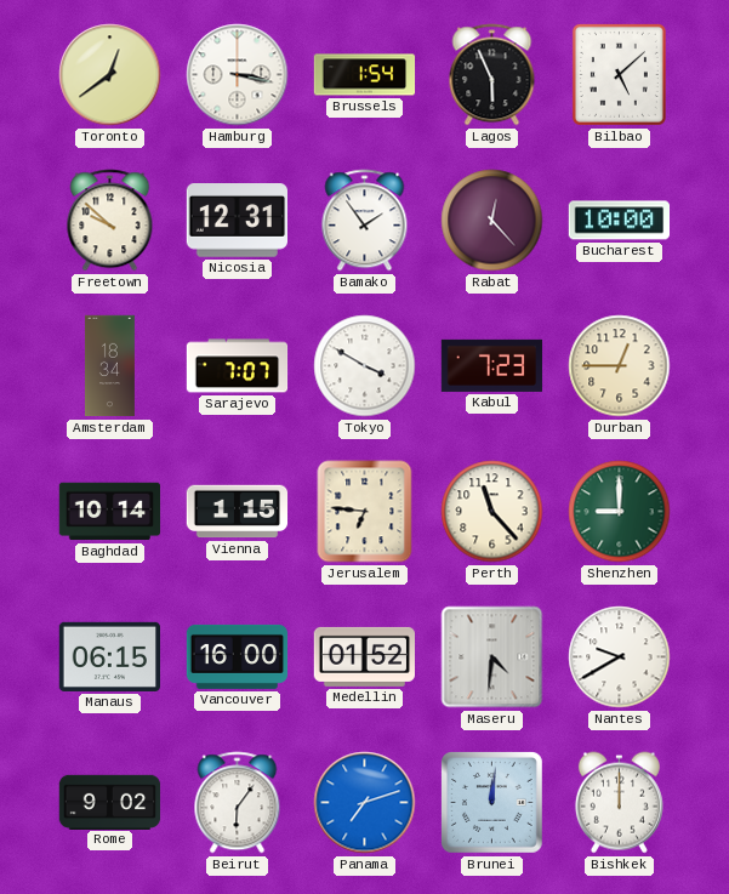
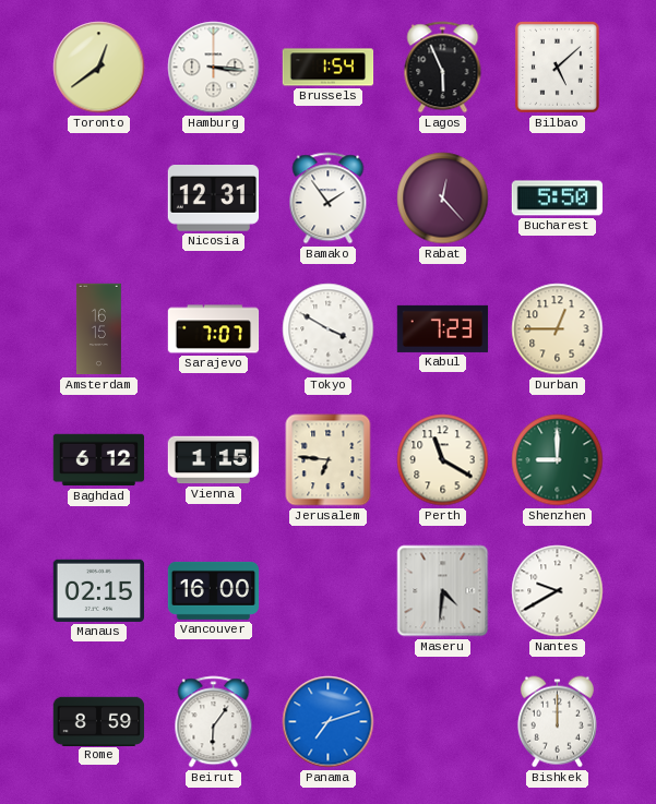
Hamburg: 3:17 -> 3:16
Freetown: 9:52 -> none
Bucharest: 10:00 -> 5:50
Amsterdam: 18:34 -> 16:15
Baghdad: 10:14 -> 6:12
Perth: 11:23 -> 11:20
Manaus: 06:15 -> 02:15
Medellin: 01:52 -> none
Rome: 9:02 -> 8:59
Brunei: 12:01 -> none
